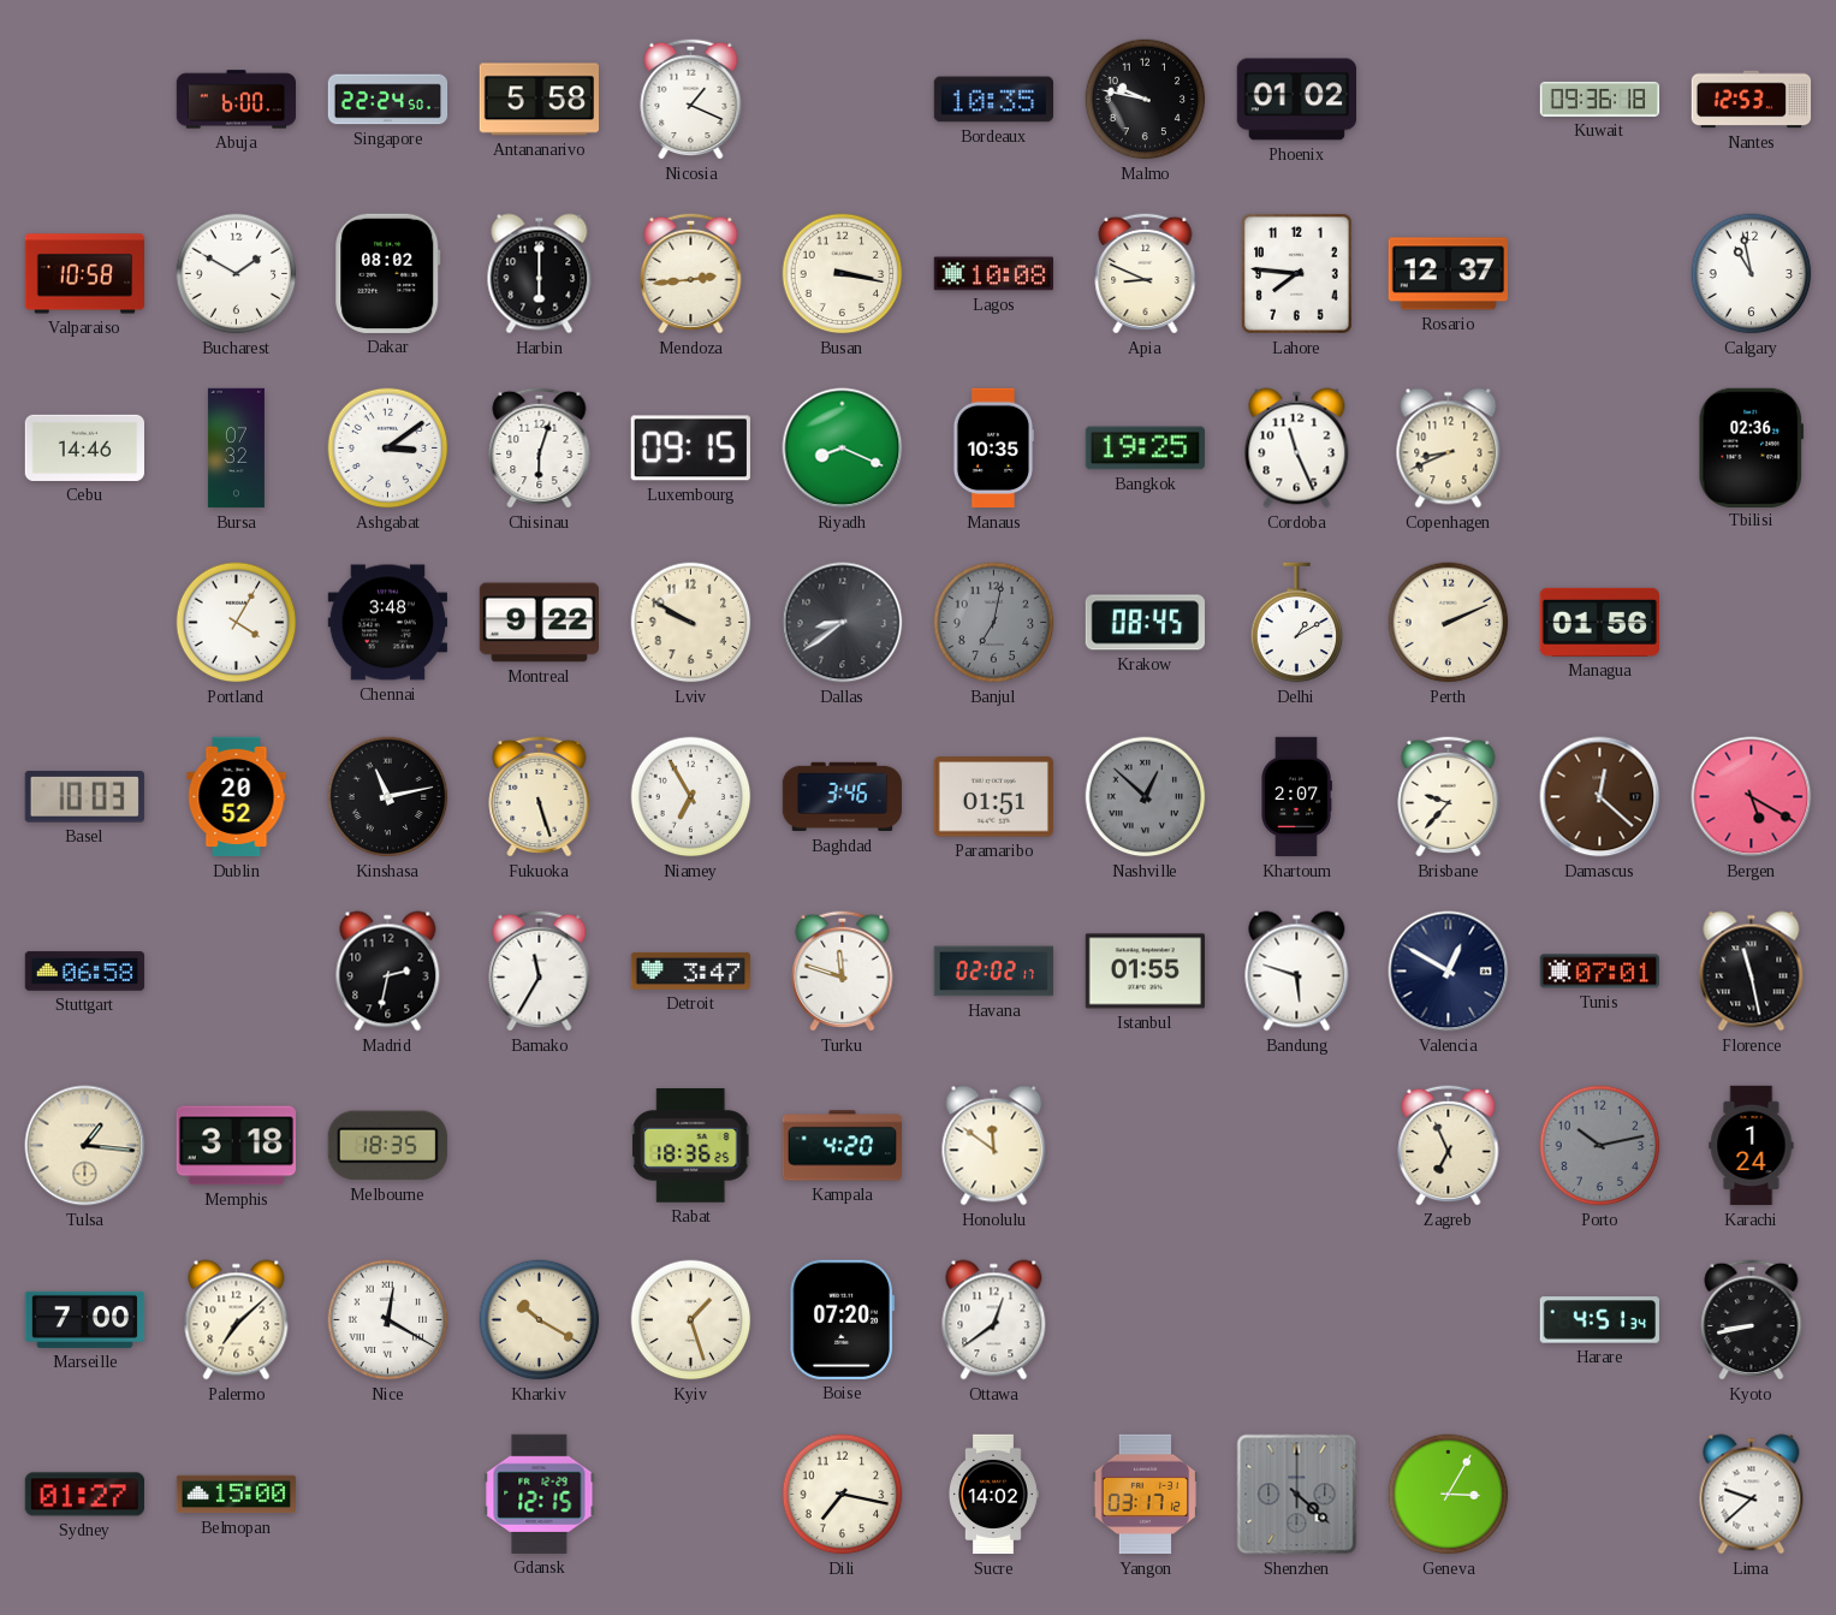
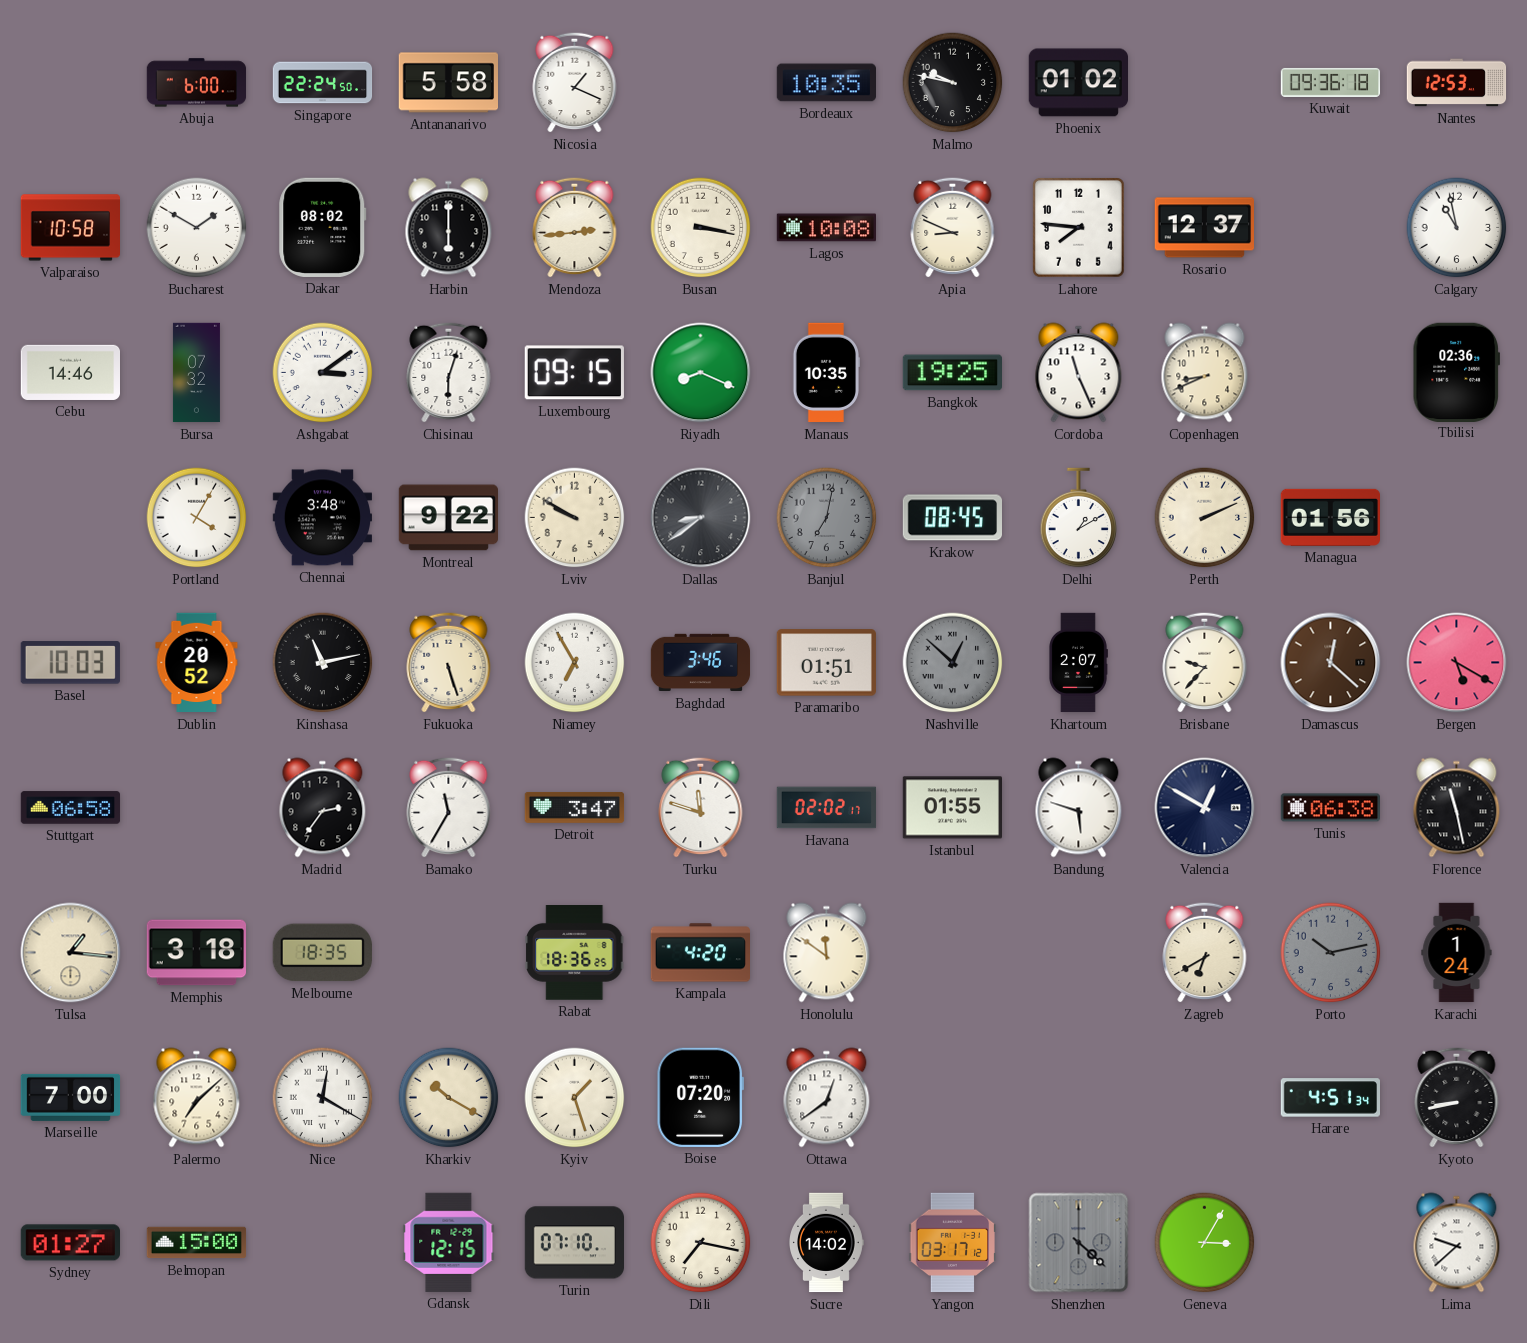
Madrid: 2:32 -> 2:36
Tunis: 07:01 -> 06:38
Zagreb: 6:56 -> 6:40
Turin: none -> 07:10
